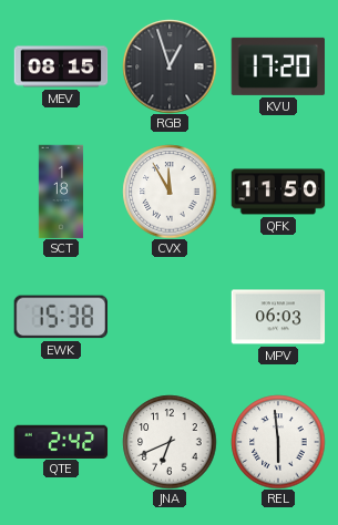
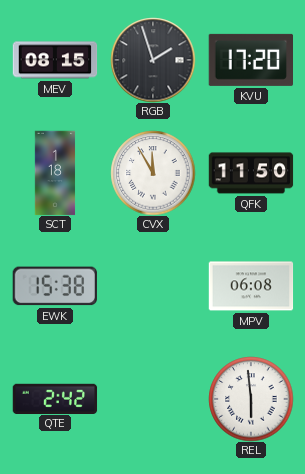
RGB: 12:57 -> 1:57
MPV: 06:03 -> 06:08
JNA: 6:41 -> none
